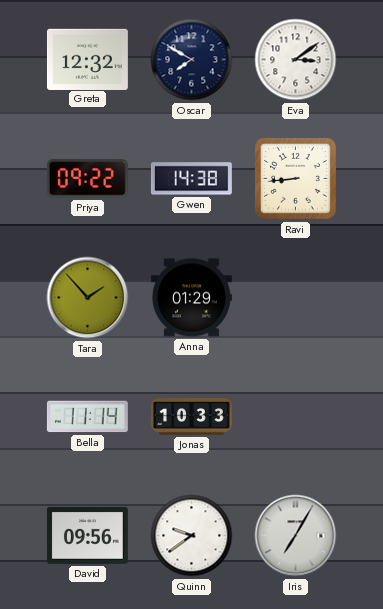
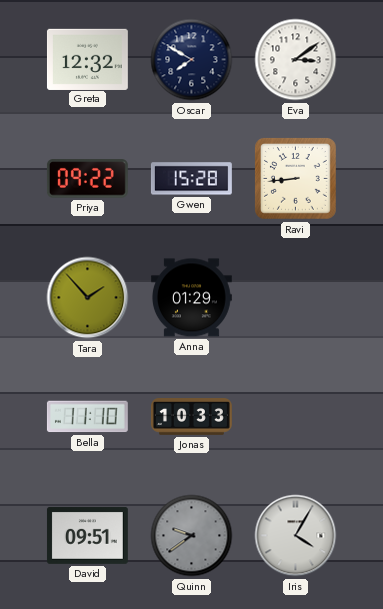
Gwen: 14:38 -> 15:28
Bella: 11:14 -> 11:10
David: 09:56 -> 09:51
Quinn dial: white -> grey
Iris: 7:05 -> 4:05
